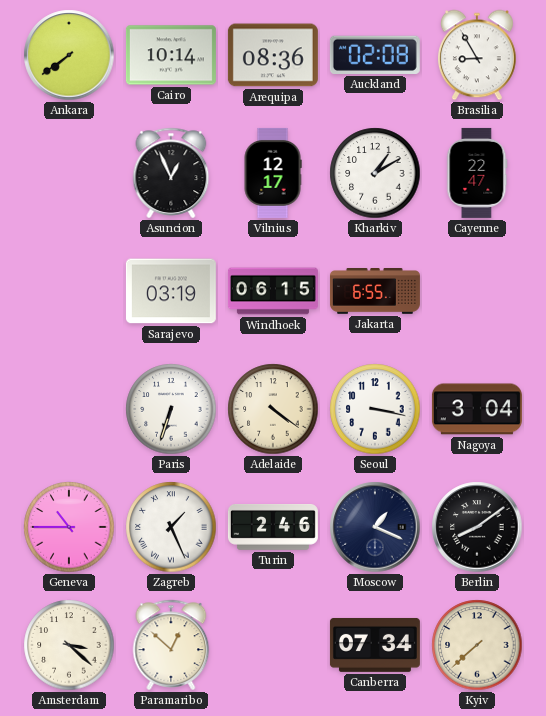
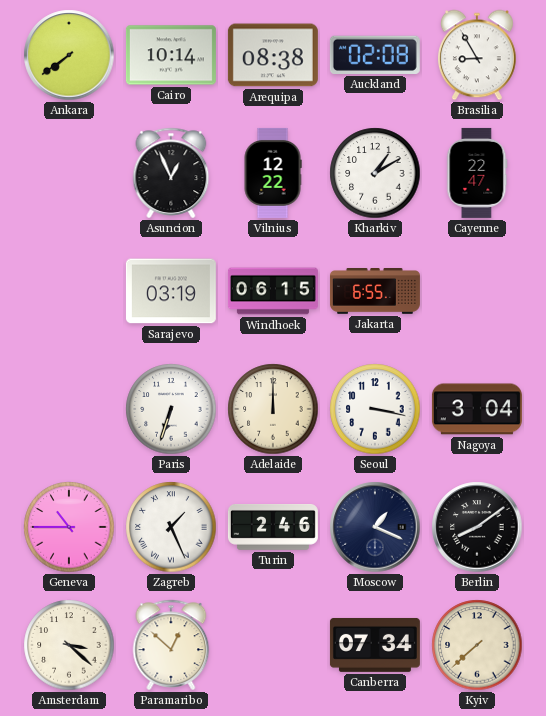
Arequipa: 08:36 -> 08:38
Vilnius: 12:17 -> 12:22
Adelaide: 4:21 -> 12:00
